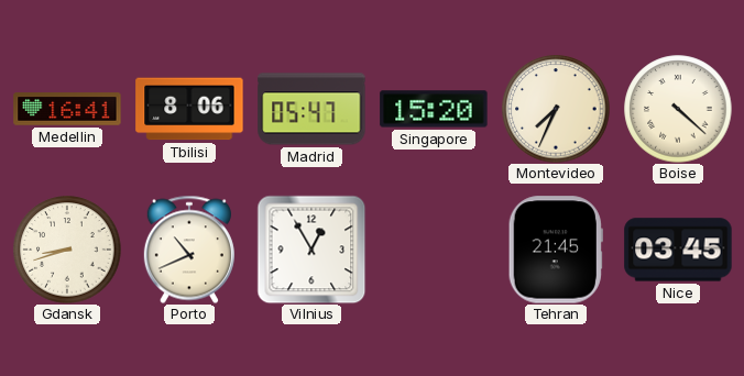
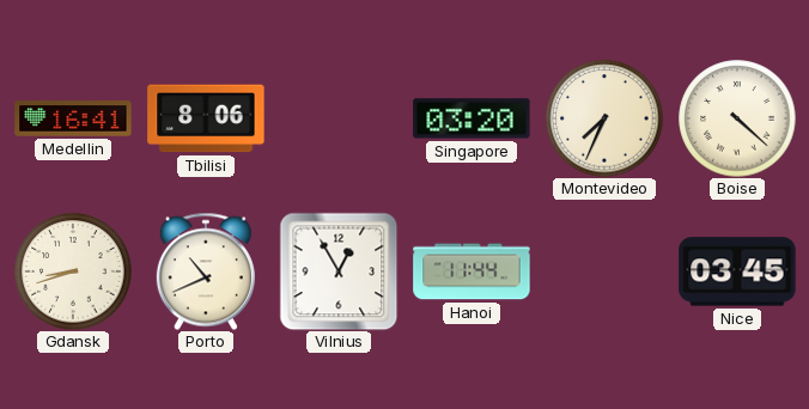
Madrid: 05:47 -> none
Singapore: 15:20 -> 03:20
Hanoi: none -> 11:44
Tehran: 21:45 -> none
